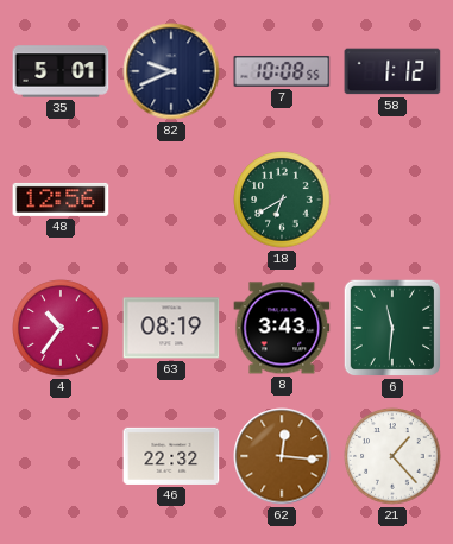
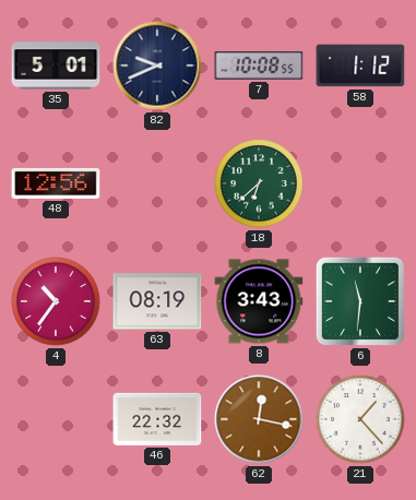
18: 6:40 -> 6:38
62: 12:16 -> 12:17
